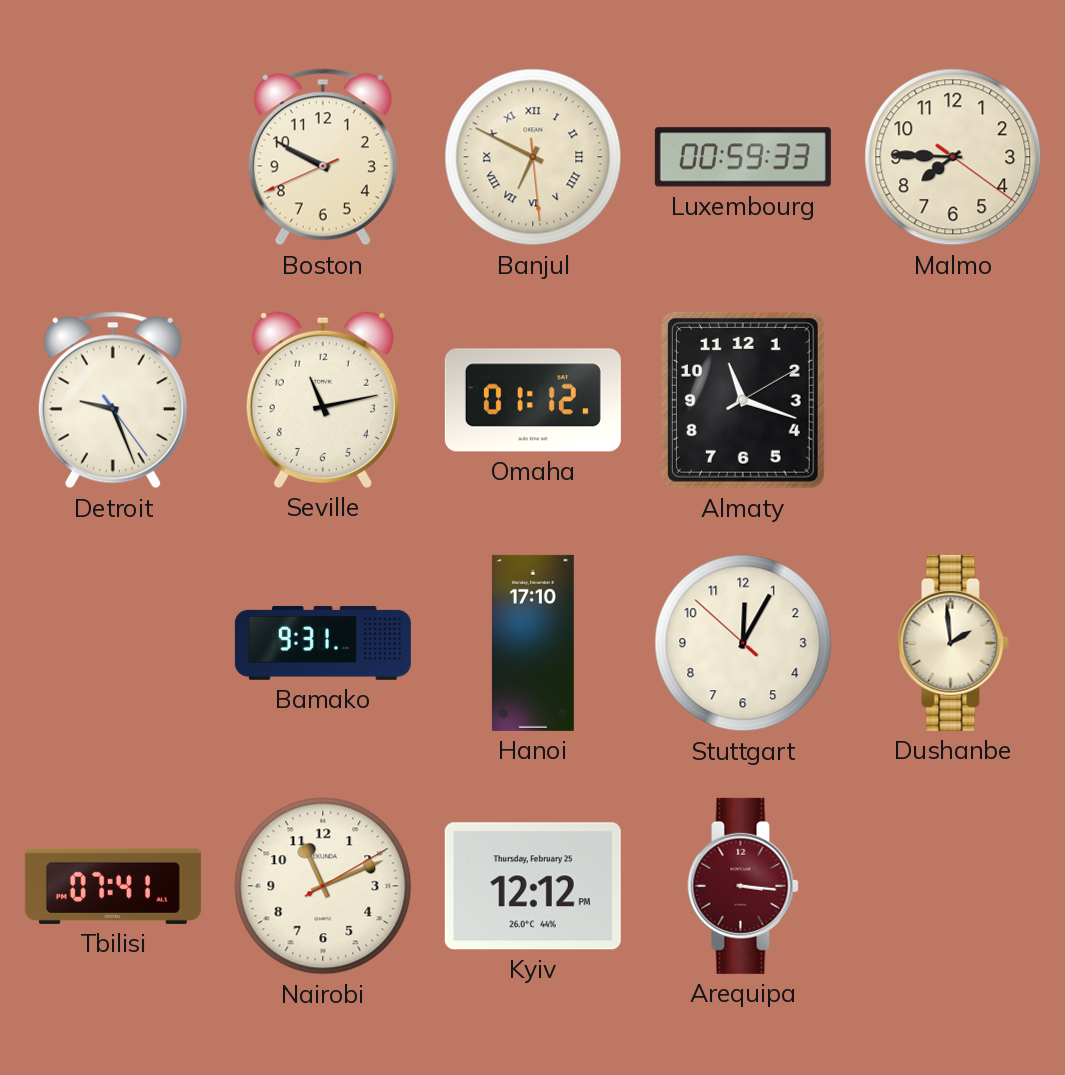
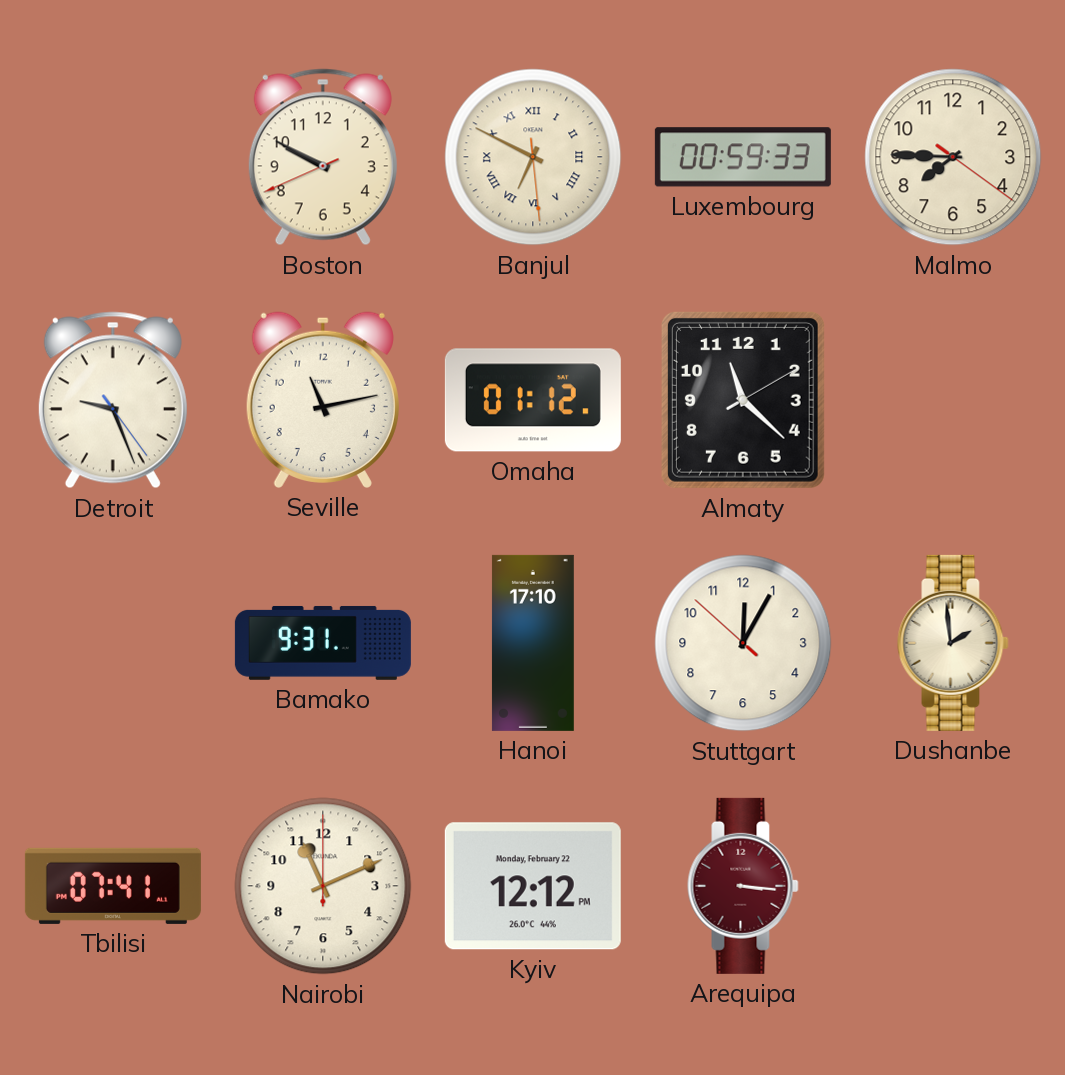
Almaty: 11:18 -> 11:22
Nairobi: 11:11:10 -> 11:11:00
Kyiv date: Thursday, February 25 -> Monday, February 22
